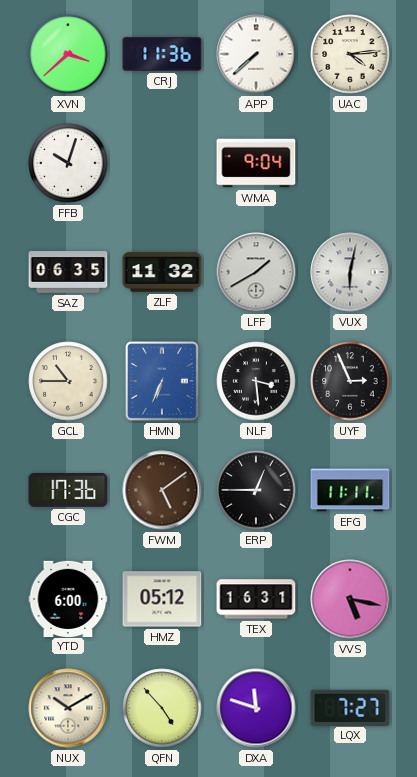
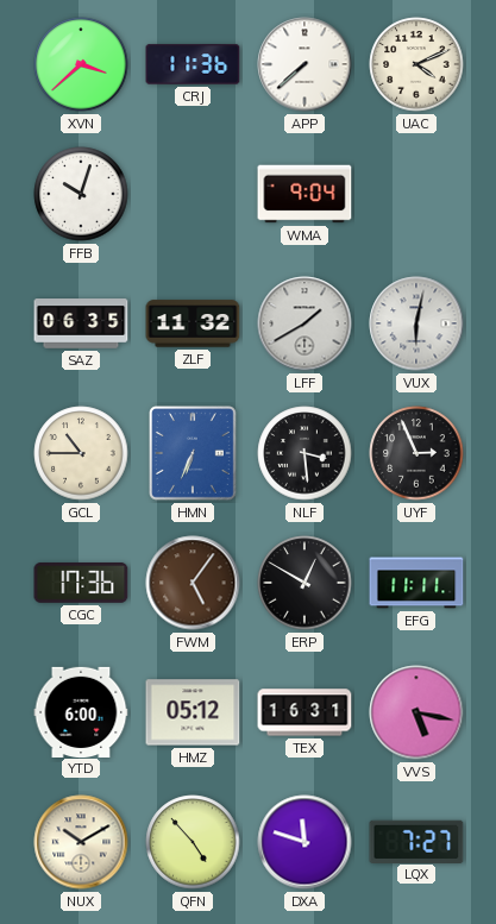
UAC: 4:14 -> 4:11
FWM: 5:09 -> 5:06
ERP: 12:45 -> 12:50
